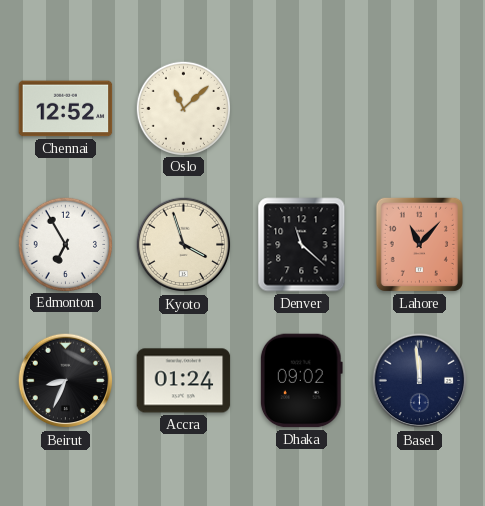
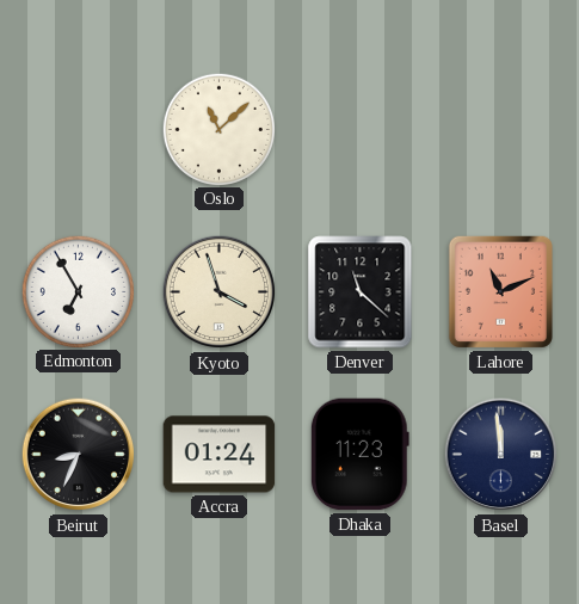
Chennai: 12:52 -> none
Lahore: 11:07 -> 11:11
Dhaka: 09:02 -> 11:23
